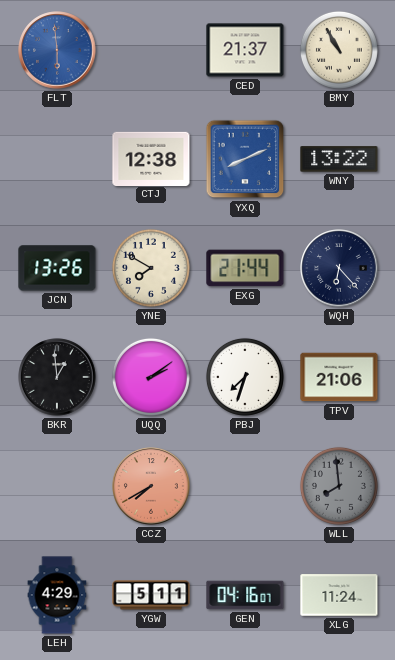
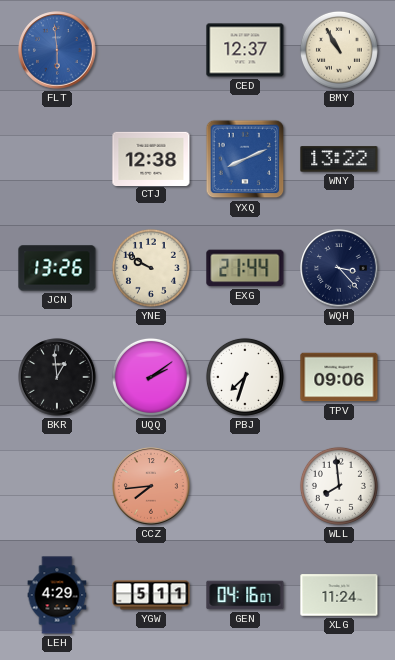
CED: 21:37 -> 12:37
YNE: 7:50 -> 9:50
WQH: 6:23 -> 3:23
TPV: 21:06 -> 09:06
CCZ: 7:40 -> 7:44
WLL dial: grey -> white
